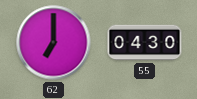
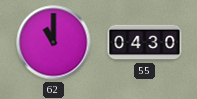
62: 7:00 -> 11:00
